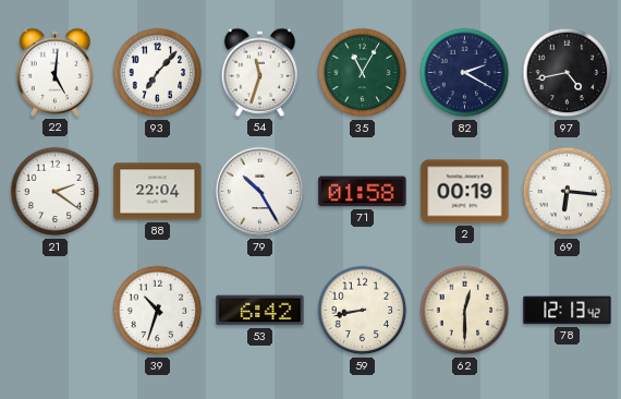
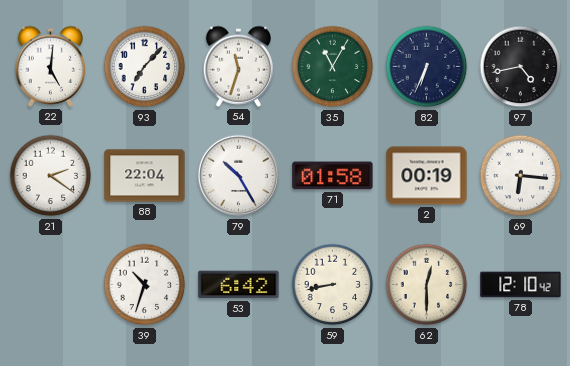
82: 2:20 -> 6:34
78: 12:13 -> 12:10
